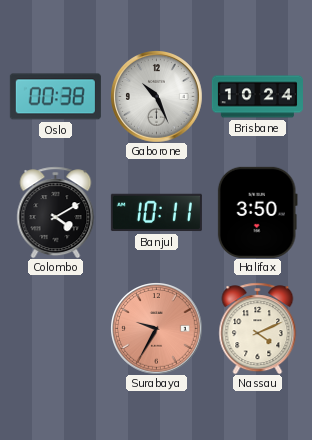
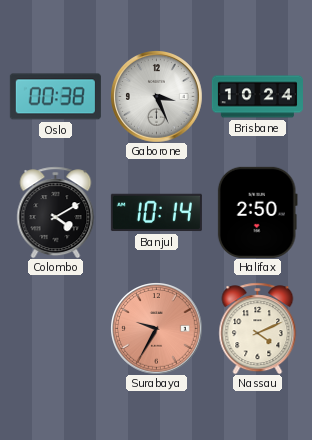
Gaborone: 10:26 -> 3:26
Banjul: 10:11 -> 10:14
Halifax: 3:50 -> 2:50
